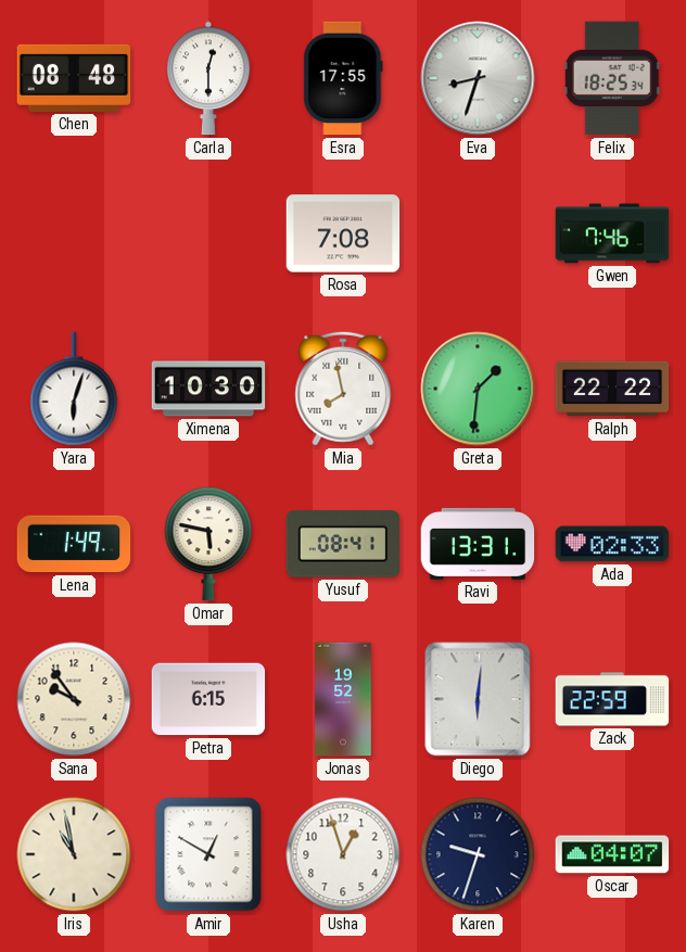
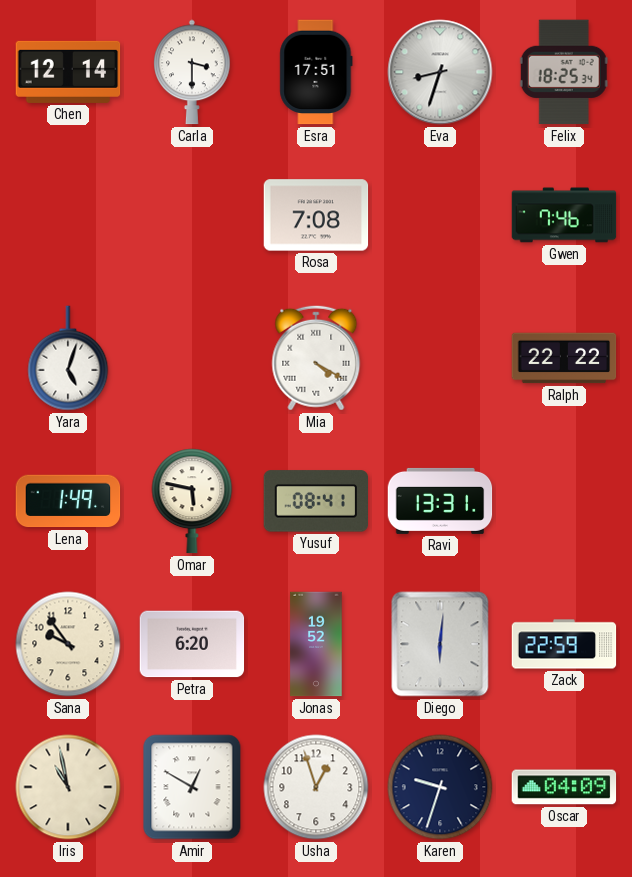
Chen: 08:48 -> 12:14
Carla: 12:30 -> 3:30
Esra: 17:55 -> 17:51
Yara: 6:03 -> 5:03
Ximena: 10:30 -> none
Mia: 7:58 -> 4:20
Greta: 1:31 -> none
Ada: 02:33 -> none
Petra: 6:15 -> 6:20
Oscar: 04:07 -> 04:09
